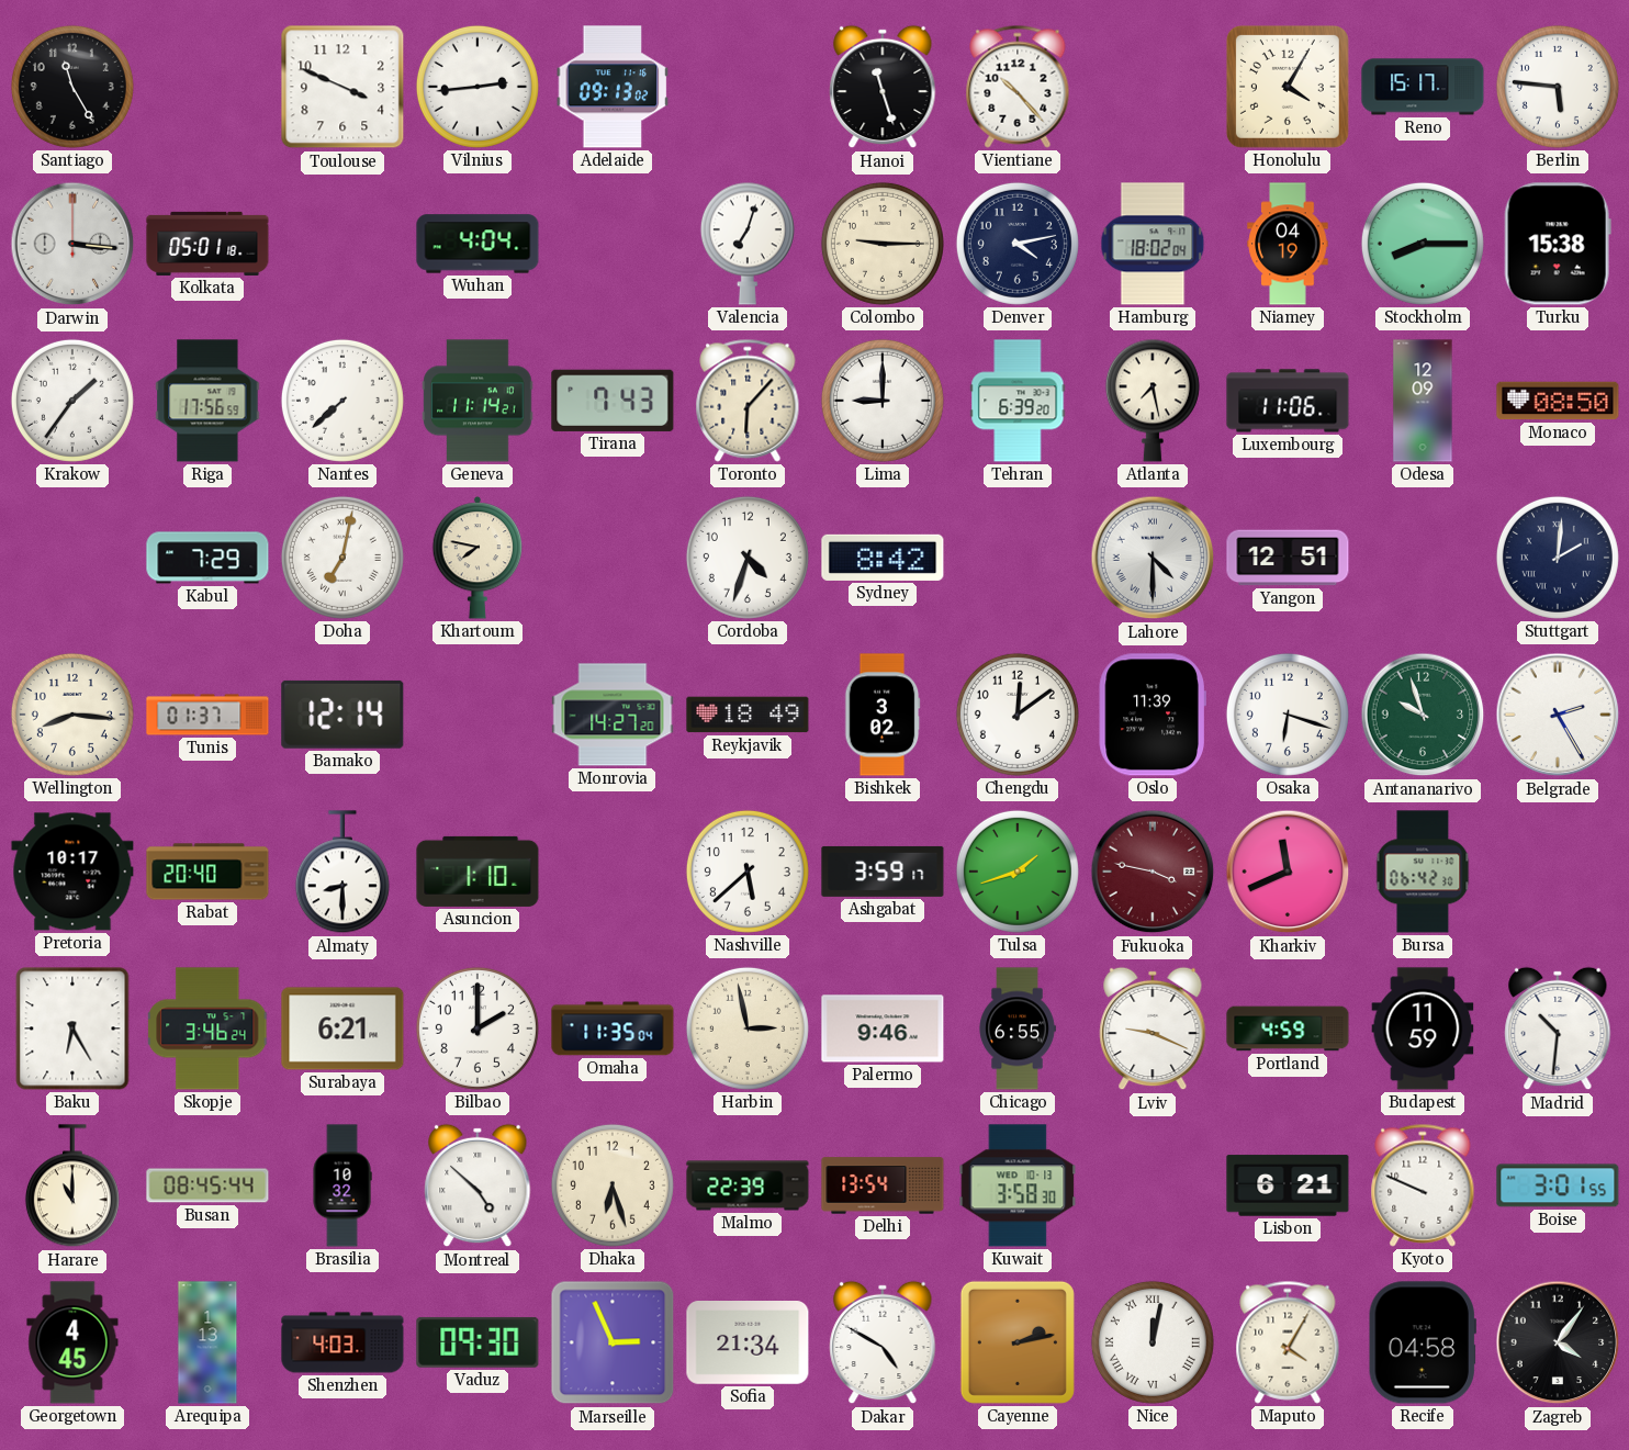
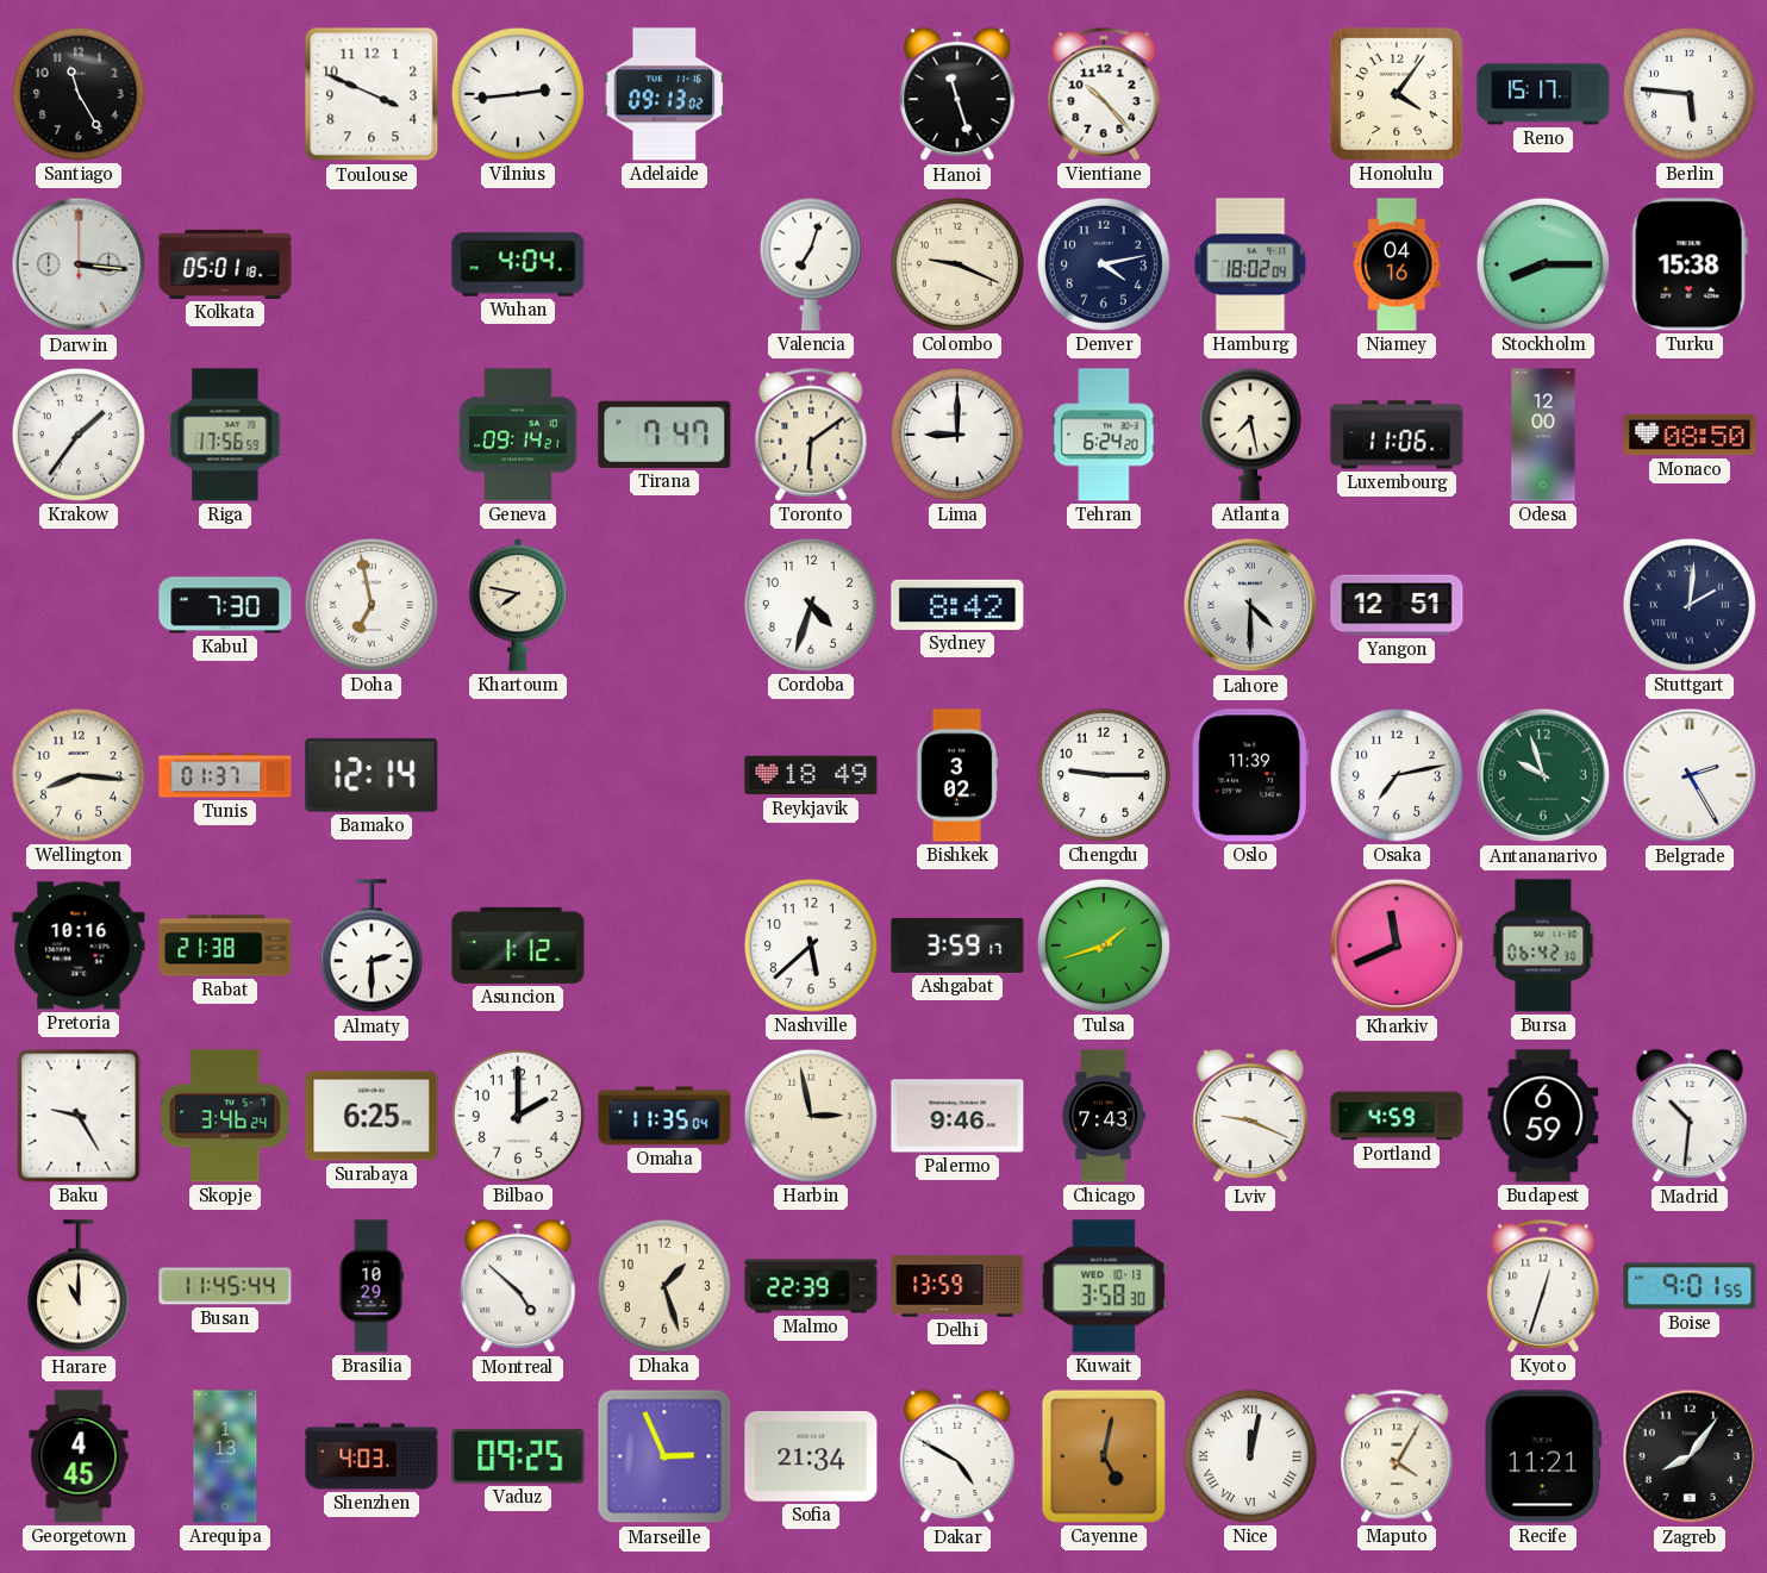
Honolulu: 4:05 -> 4:06
Colombo: 9:15 -> 9:19
Niamey: 04:19 -> 04:16
Nantes: 7:38 -> none
Geneva: 11:14 -> 09:14
Tirana: 7:43 -> 7:47
Toronto: 6:07 -> 6:09
Tehran: 6:39 -> 6:24
Odesa: 12:09 -> 12:00
Kabul: 7:29 -> 7:30
Doha: 7:02 -> 6:58
Monrovia: 14:27 -> none
Chengdu: 12:09 -> 9:15
Osaka: 6:18 -> 7:13
Pretoria: 10:17 -> 10:16
Rabat: 20:40 -> 21:38
Almaty: 8:30 -> 2:30
Asuncion: 1:10 -> 1:12
Fukuoka: 3:47 -> none
Baku: 6:25 -> 9:25
Surabaya: 6:21 -> 6:25
Chicago: 6:55 -> 7:43
Budapest: 11:59 -> 6:59
Busan: 08:45 -> 11:45
Brasilia: 10:32 -> 10:29
Dhaka: 6:27 -> 1:27
Delhi: 13:54 -> 13:59
Lisbon: 6:21 -> none
Kyoto: 9:49 -> 12:33
Boise: 3:01 -> 9:01
Vaduz: 09:30 -> 09:25
Cayenne: 2:13 -> 5:02
Recife: 04:58 -> 11:21
Zagreb: 4:06 -> 8:06
